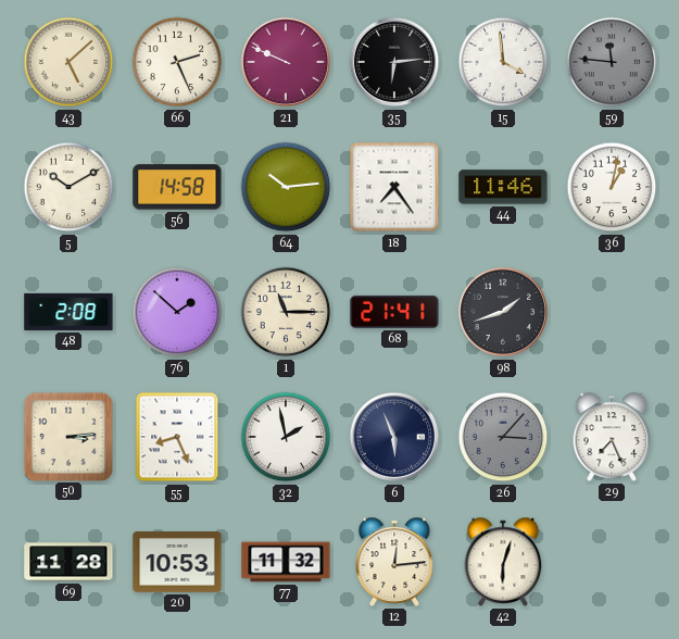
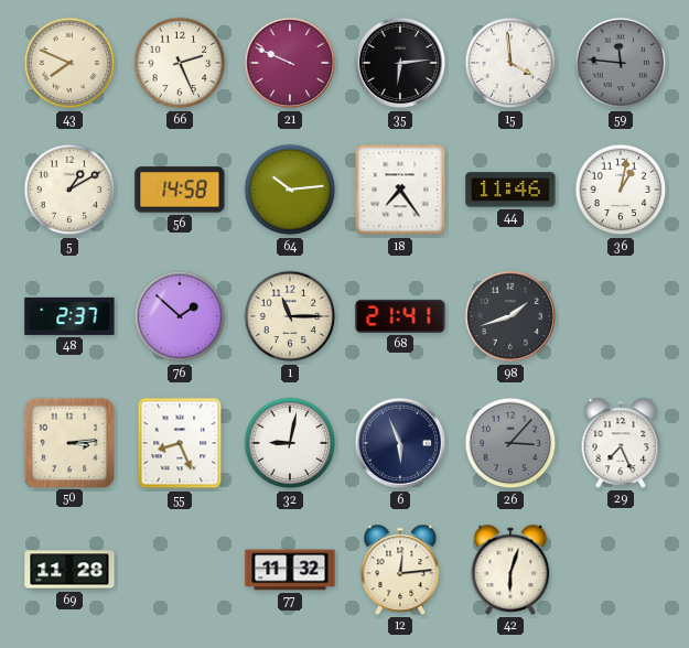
43: 5:08 -> 7:49
5: 10:10 -> 1:10
48: 2:08 -> 2:37
32: 1:58 -> 9:02
20: 10:53 -> none
